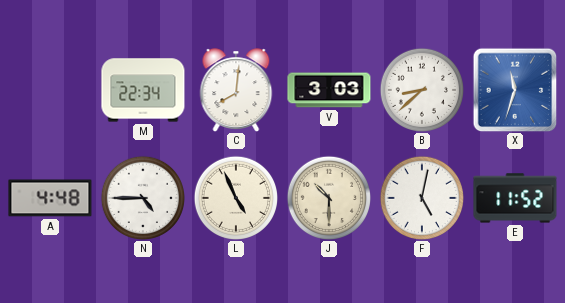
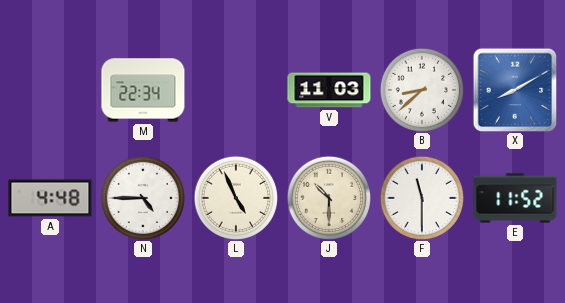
C: 8:01 -> none
V: 3:03 -> 11:03
X: 11:33 -> 8:10
F: 5:02 -> 11:30
